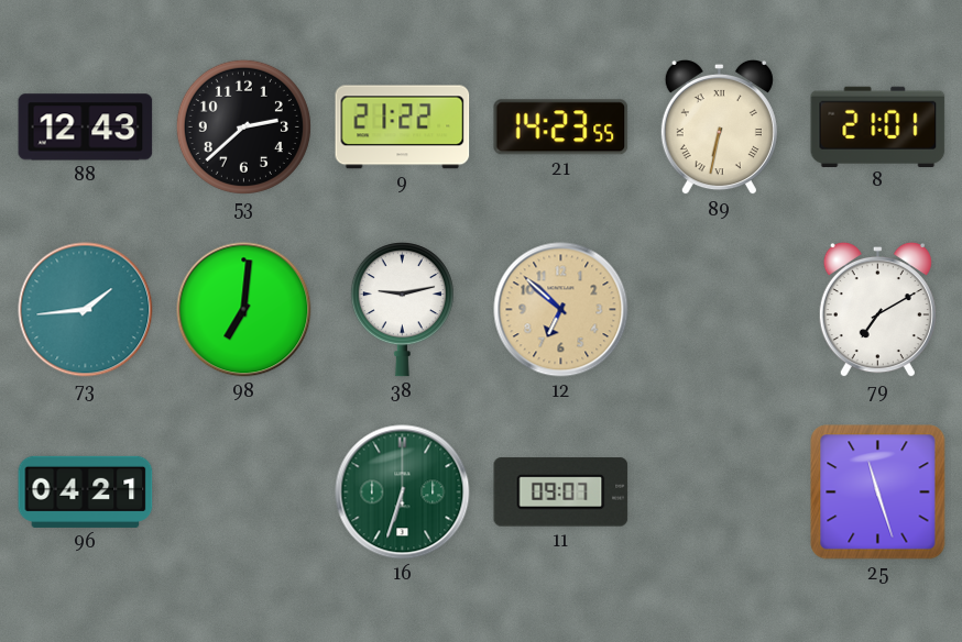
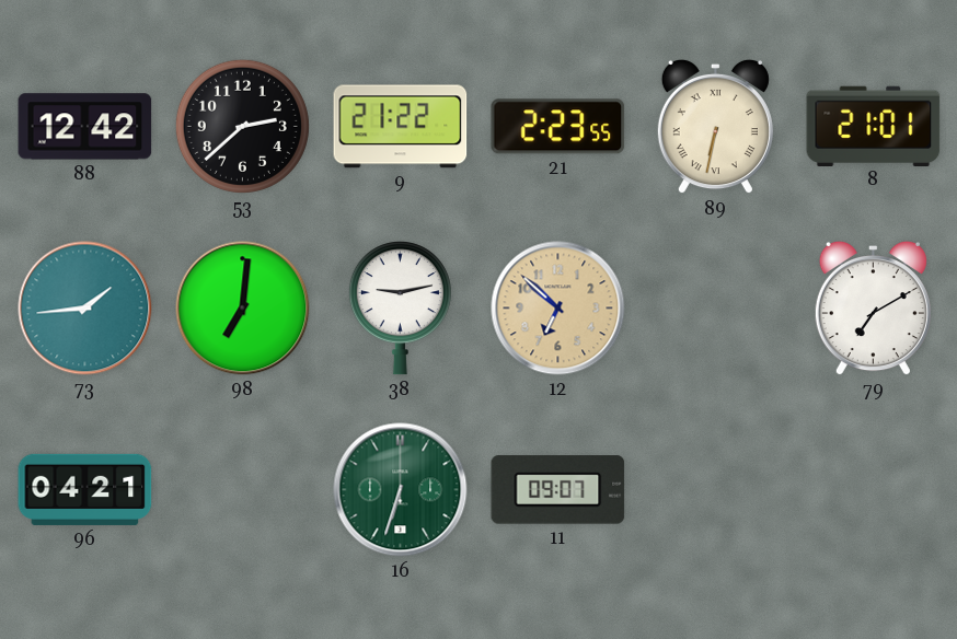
88: 12:43 -> 12:42
21: 14:23 -> 2:23
25: 11:27 -> none
